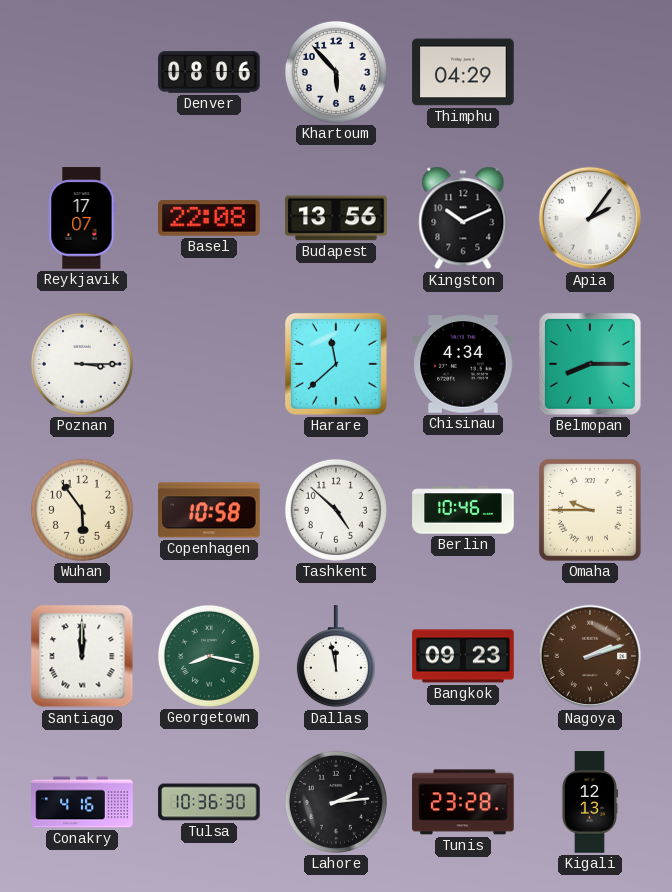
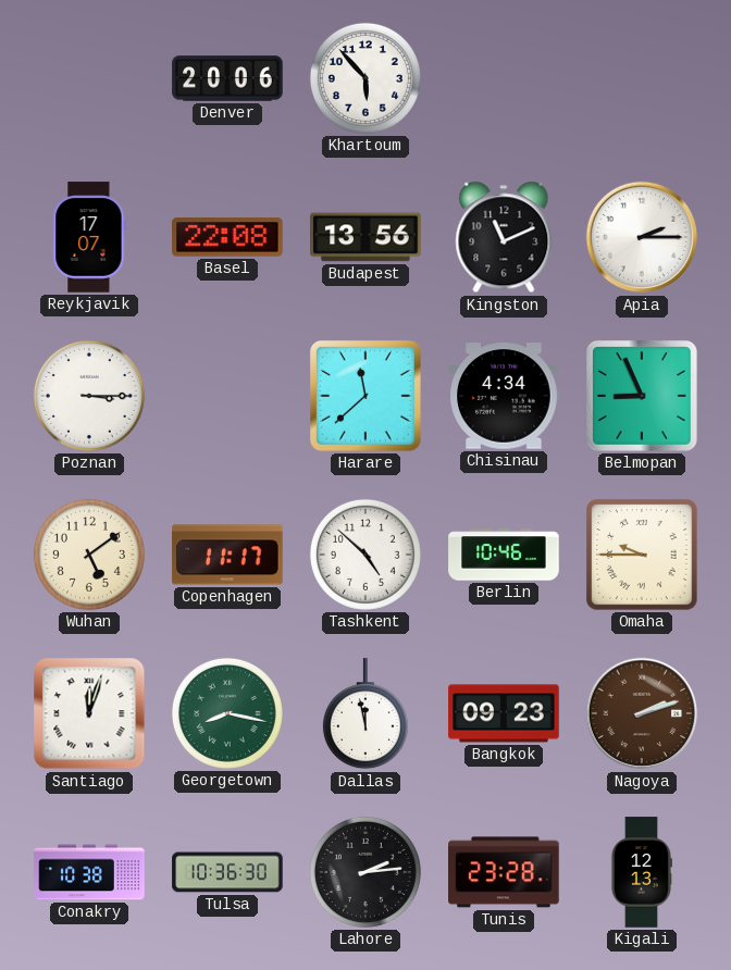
Denver: 08:06 -> 20:06
Thimphu: 04:29 -> none
Kingston: 10:11 -> 11:11
Apia: 2:06 -> 2:15
Belmopan: 8:15 -> 8:56
Wuhan: 5:54 -> 5:09
Copenhagen: 10:58 -> 11:17
Santiago: 12:00 -> 12:03
Conakry: 4:16 -> 10:38
